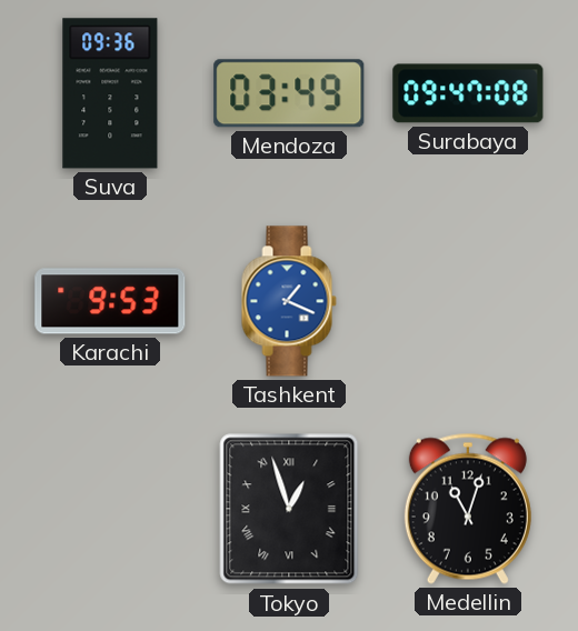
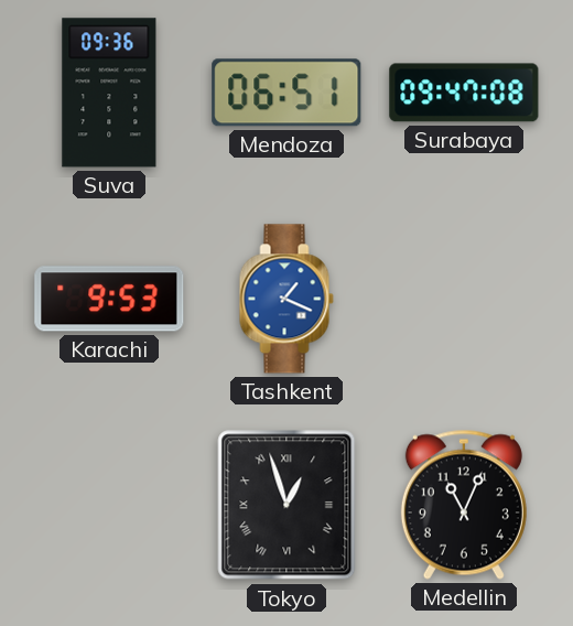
Mendoza: 03:49 -> 06:51
Medellin: 11:03 -> 11:04
